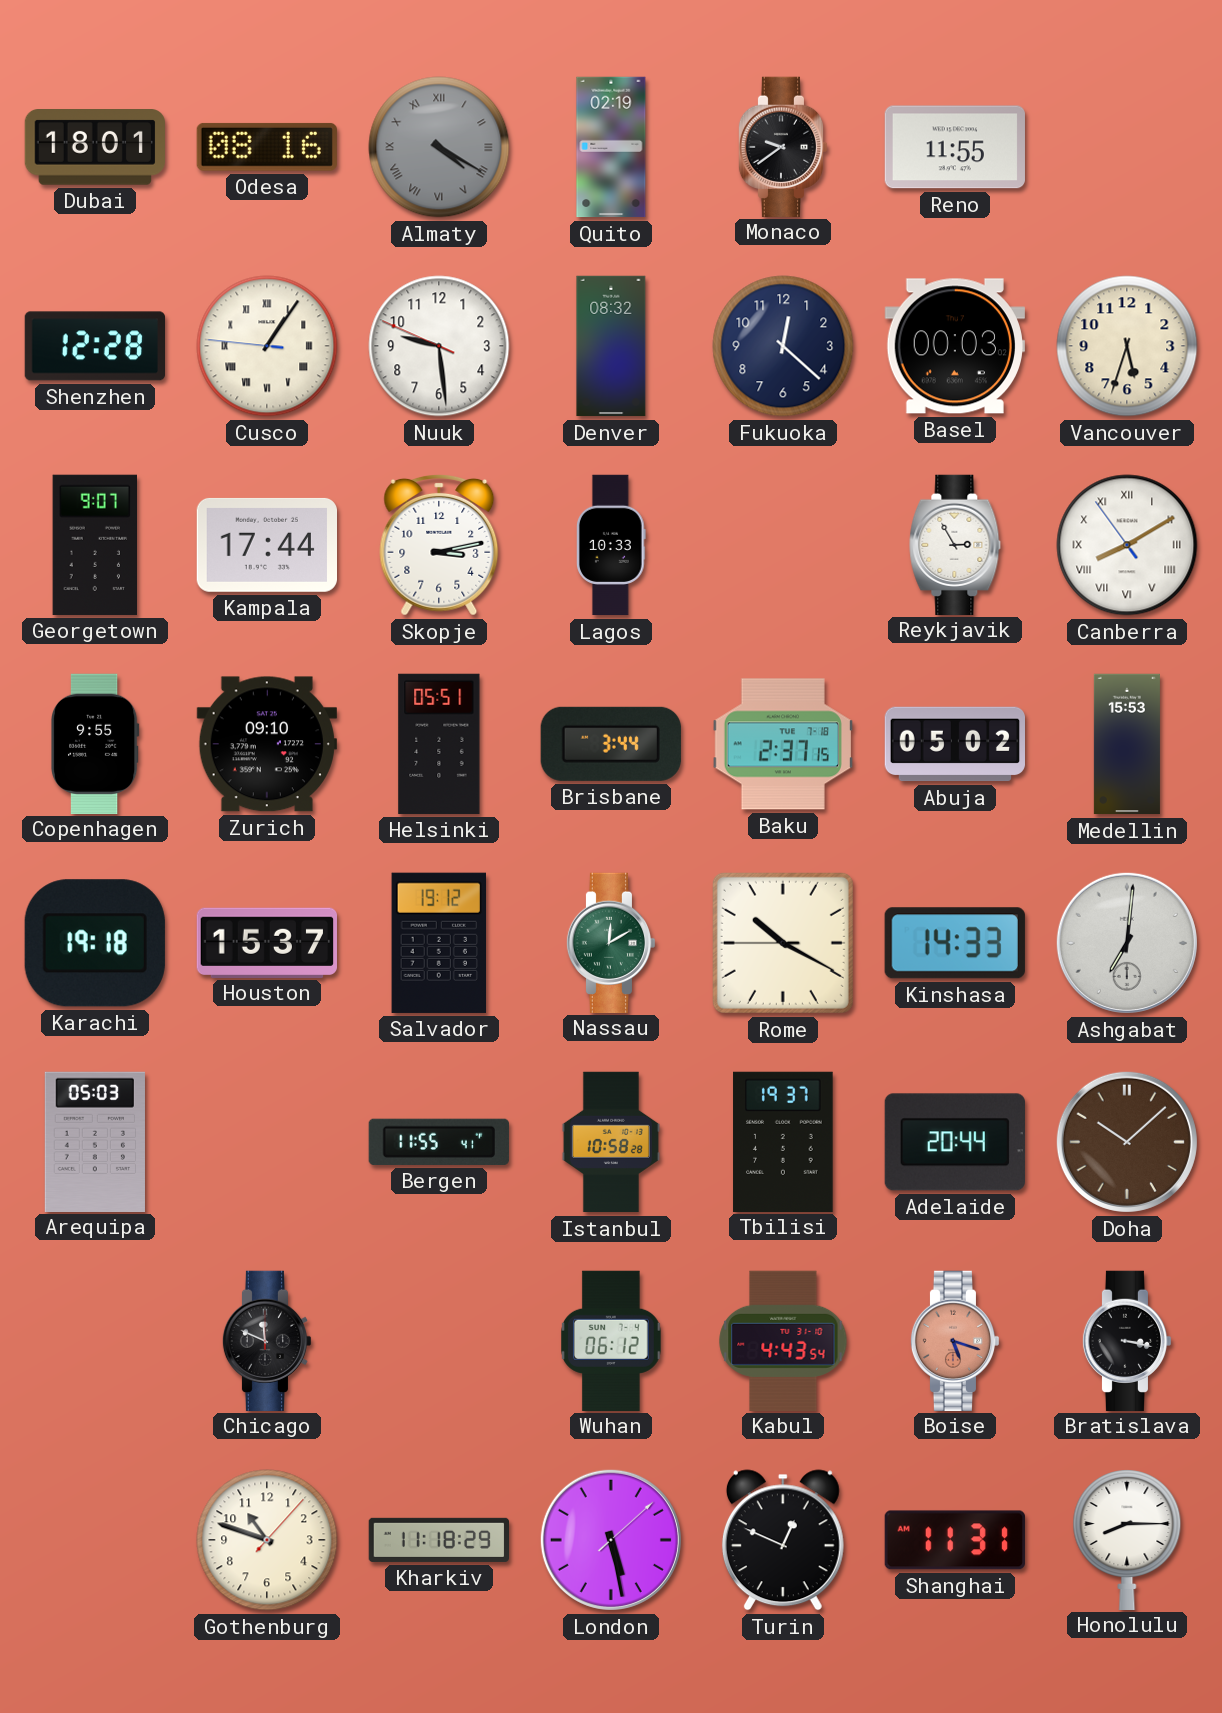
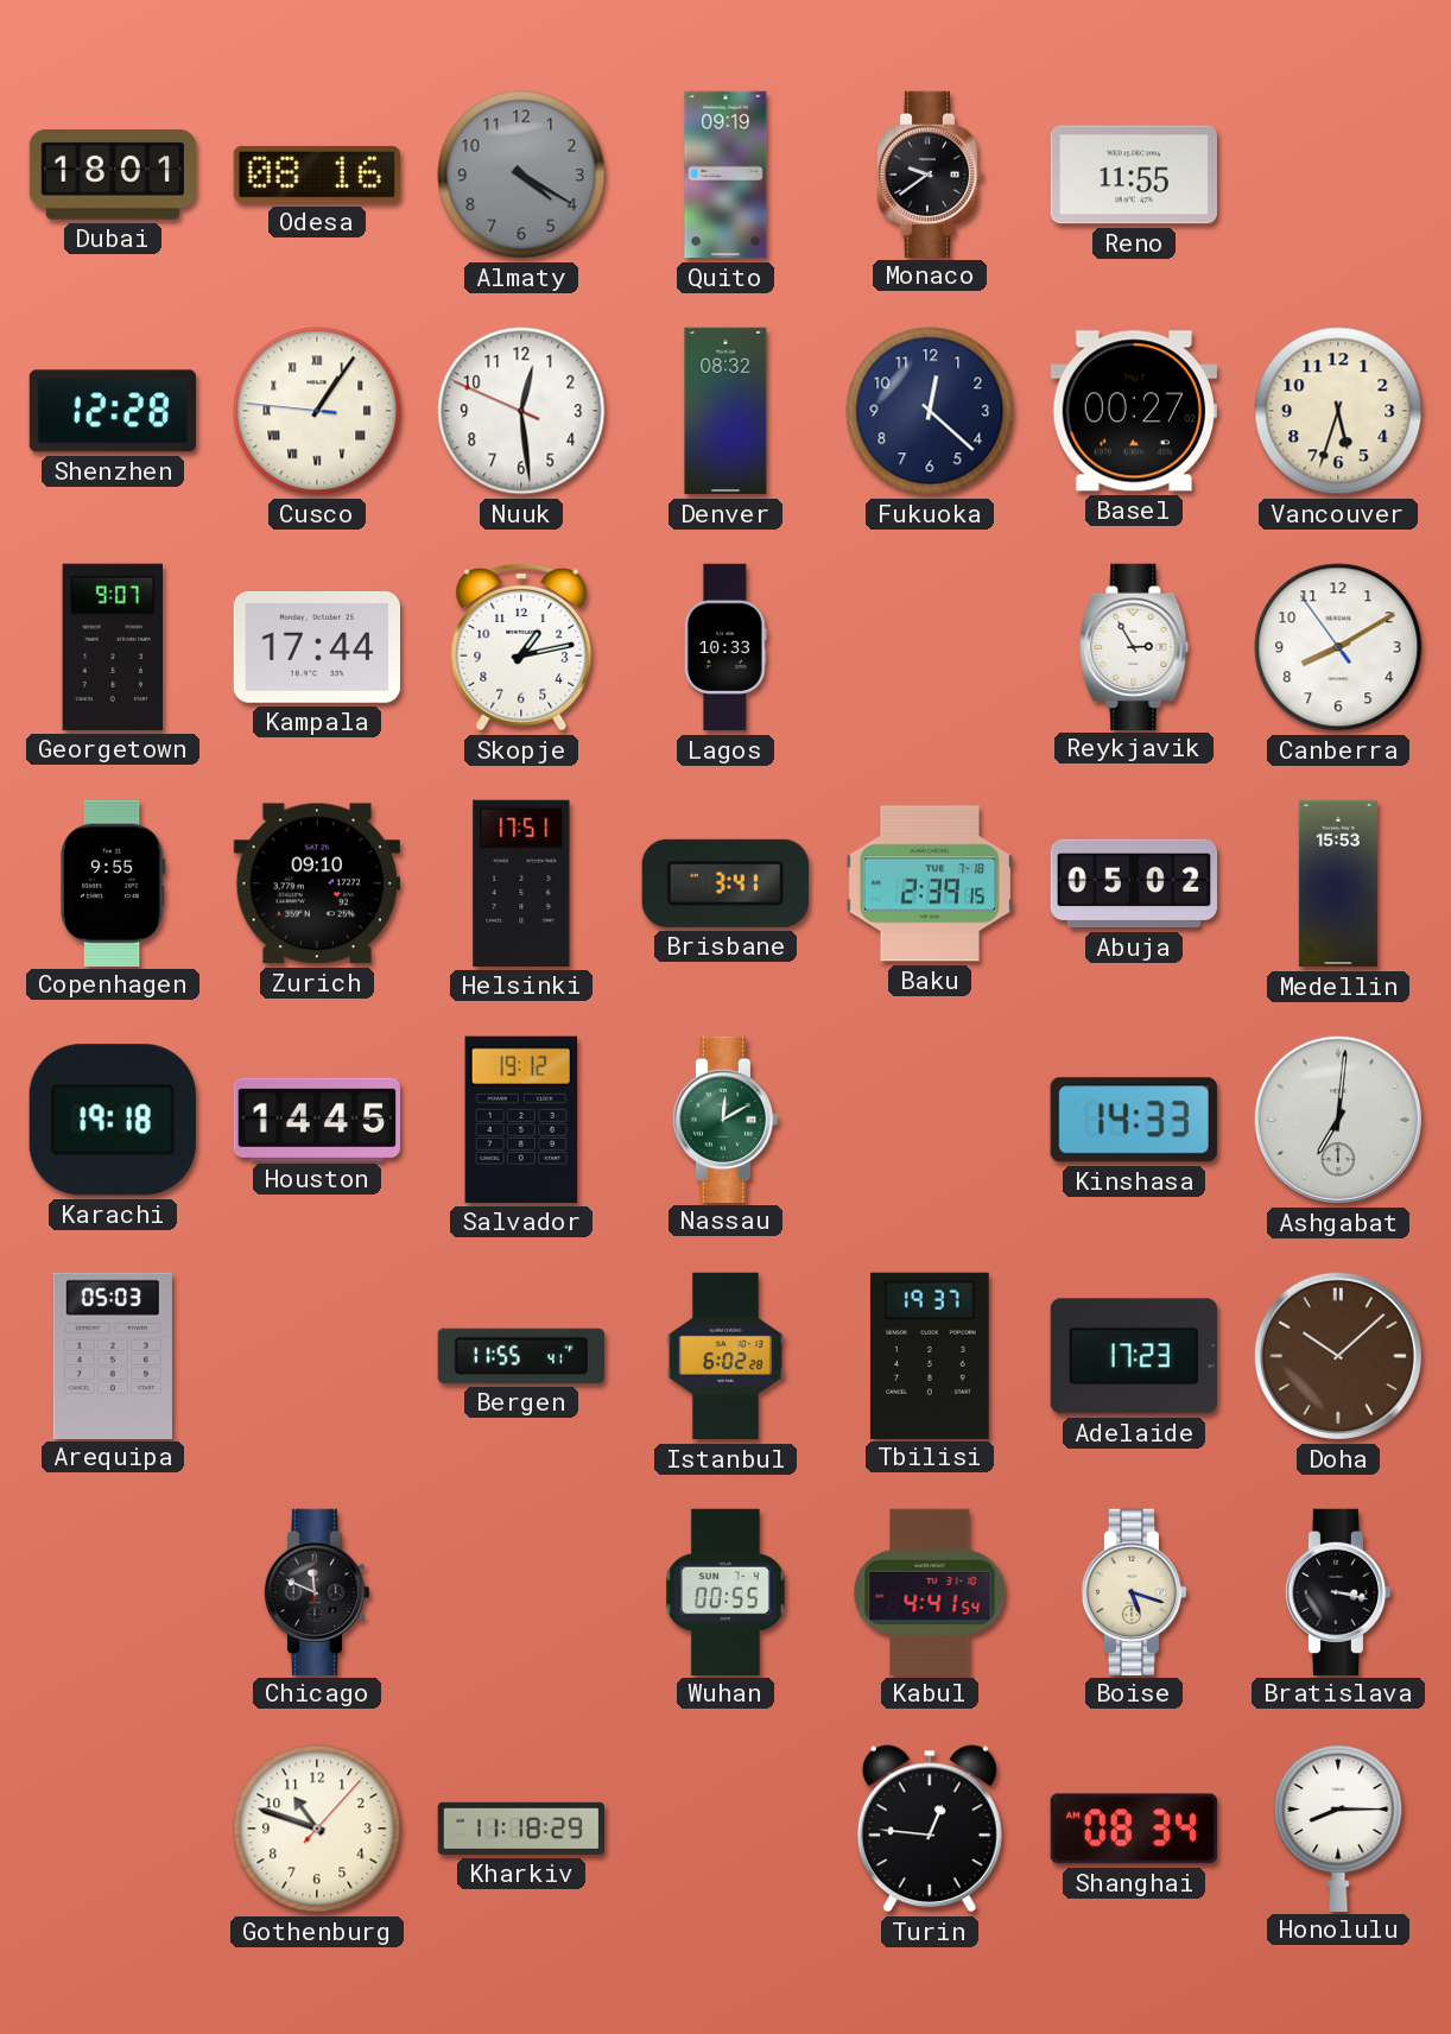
Almaty numerals: Roman -> Arabic
Quito: 02:19 -> 09:19
Nuuk: 9:28 -> 12:28
Basel: 00:03 -> 00:27
Skopje: 3:13 -> 1:13
Canberra numerals: Roman -> Arabic
Helsinki: 05:51 -> 17:51
Brisbane: 3:44 -> 3:41
Baku: 2:37 -> 2:39
Houston: 15:37 -> 14:45
Rome: 10:19 -> none
Istanbul: 10:58 -> 6:02
Adelaide: 20:44 -> 17:23
Wuhan: 06:12 -> 00:55
Kabul: 4:43 -> 4:41
Boise dial: salmon -> cream
London: 5:28 -> none
Turin: 12:49 -> 12:46
Shanghai: 11:31 -> 08:34
